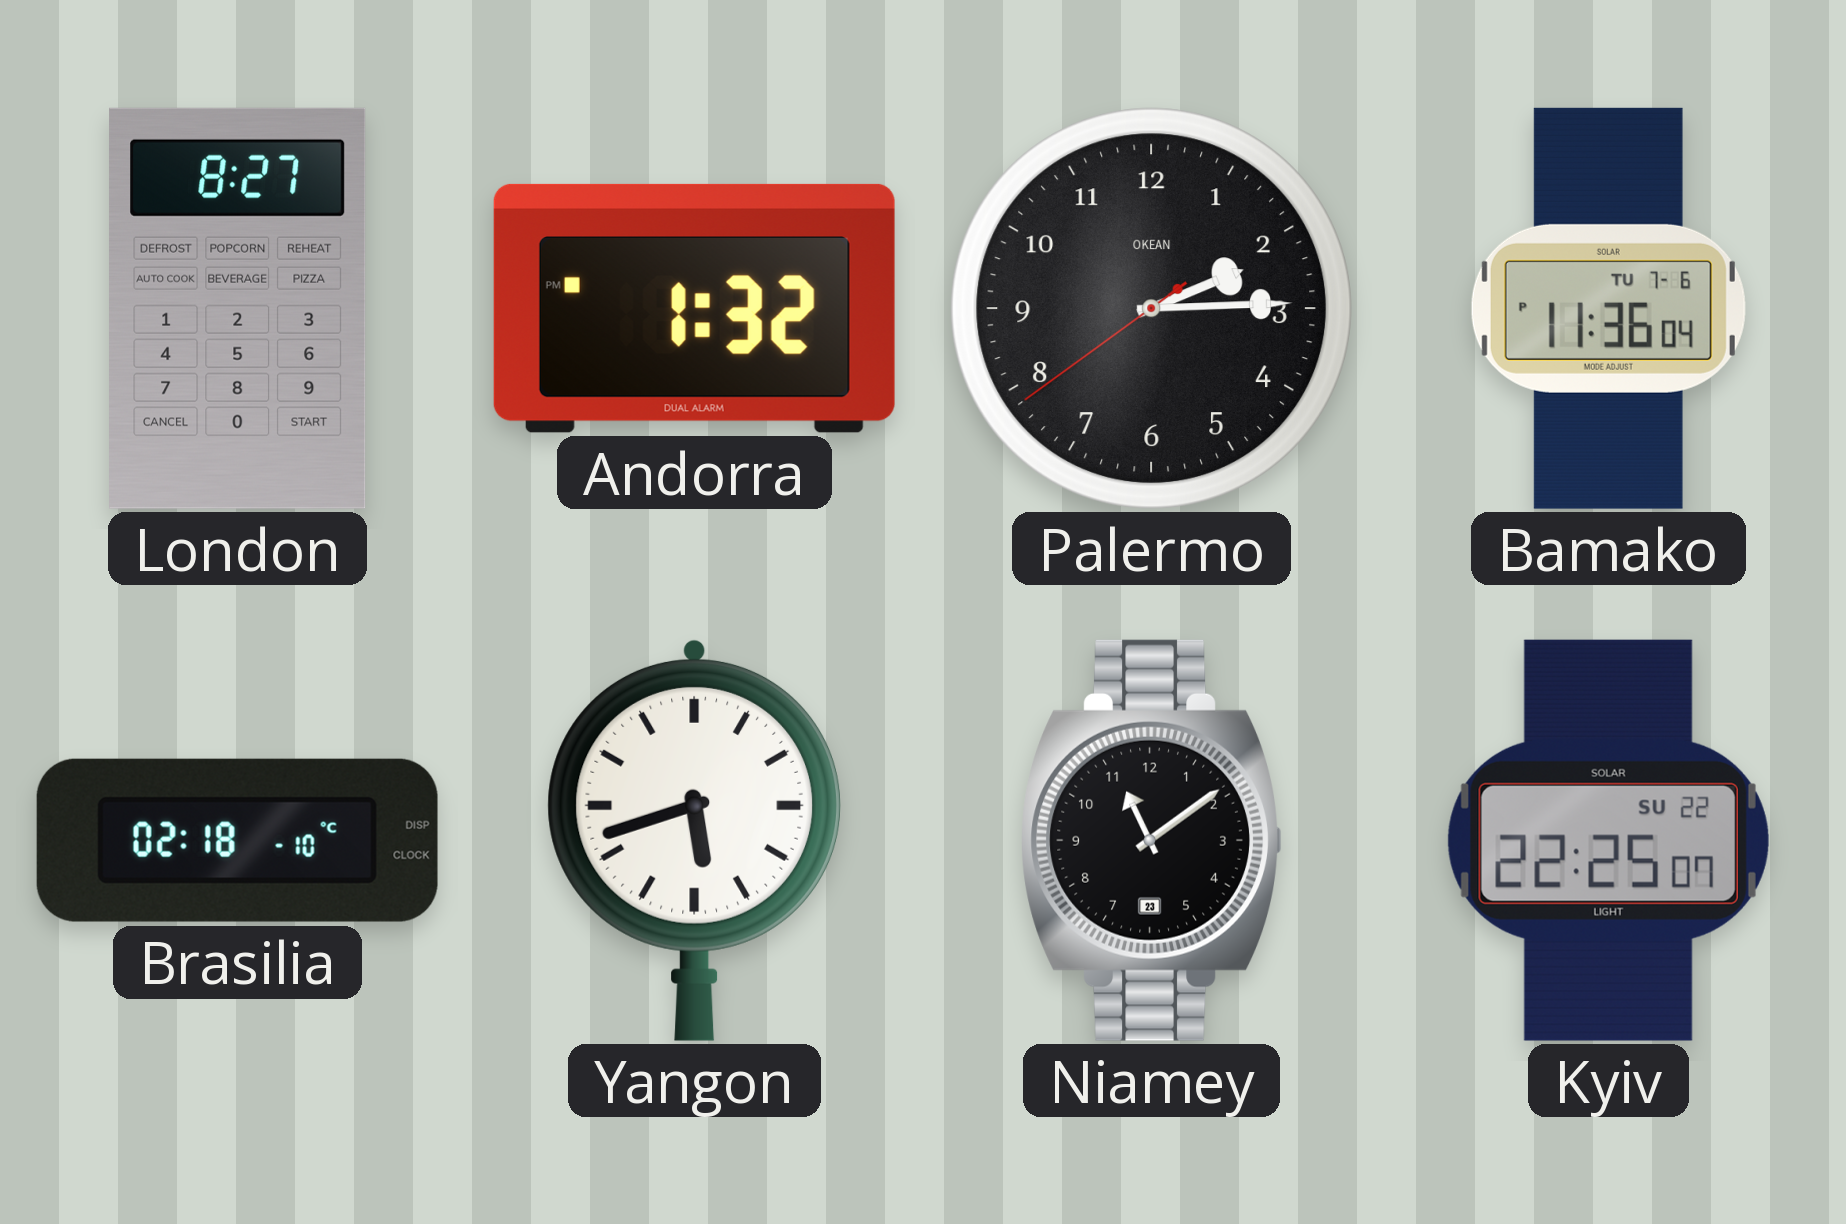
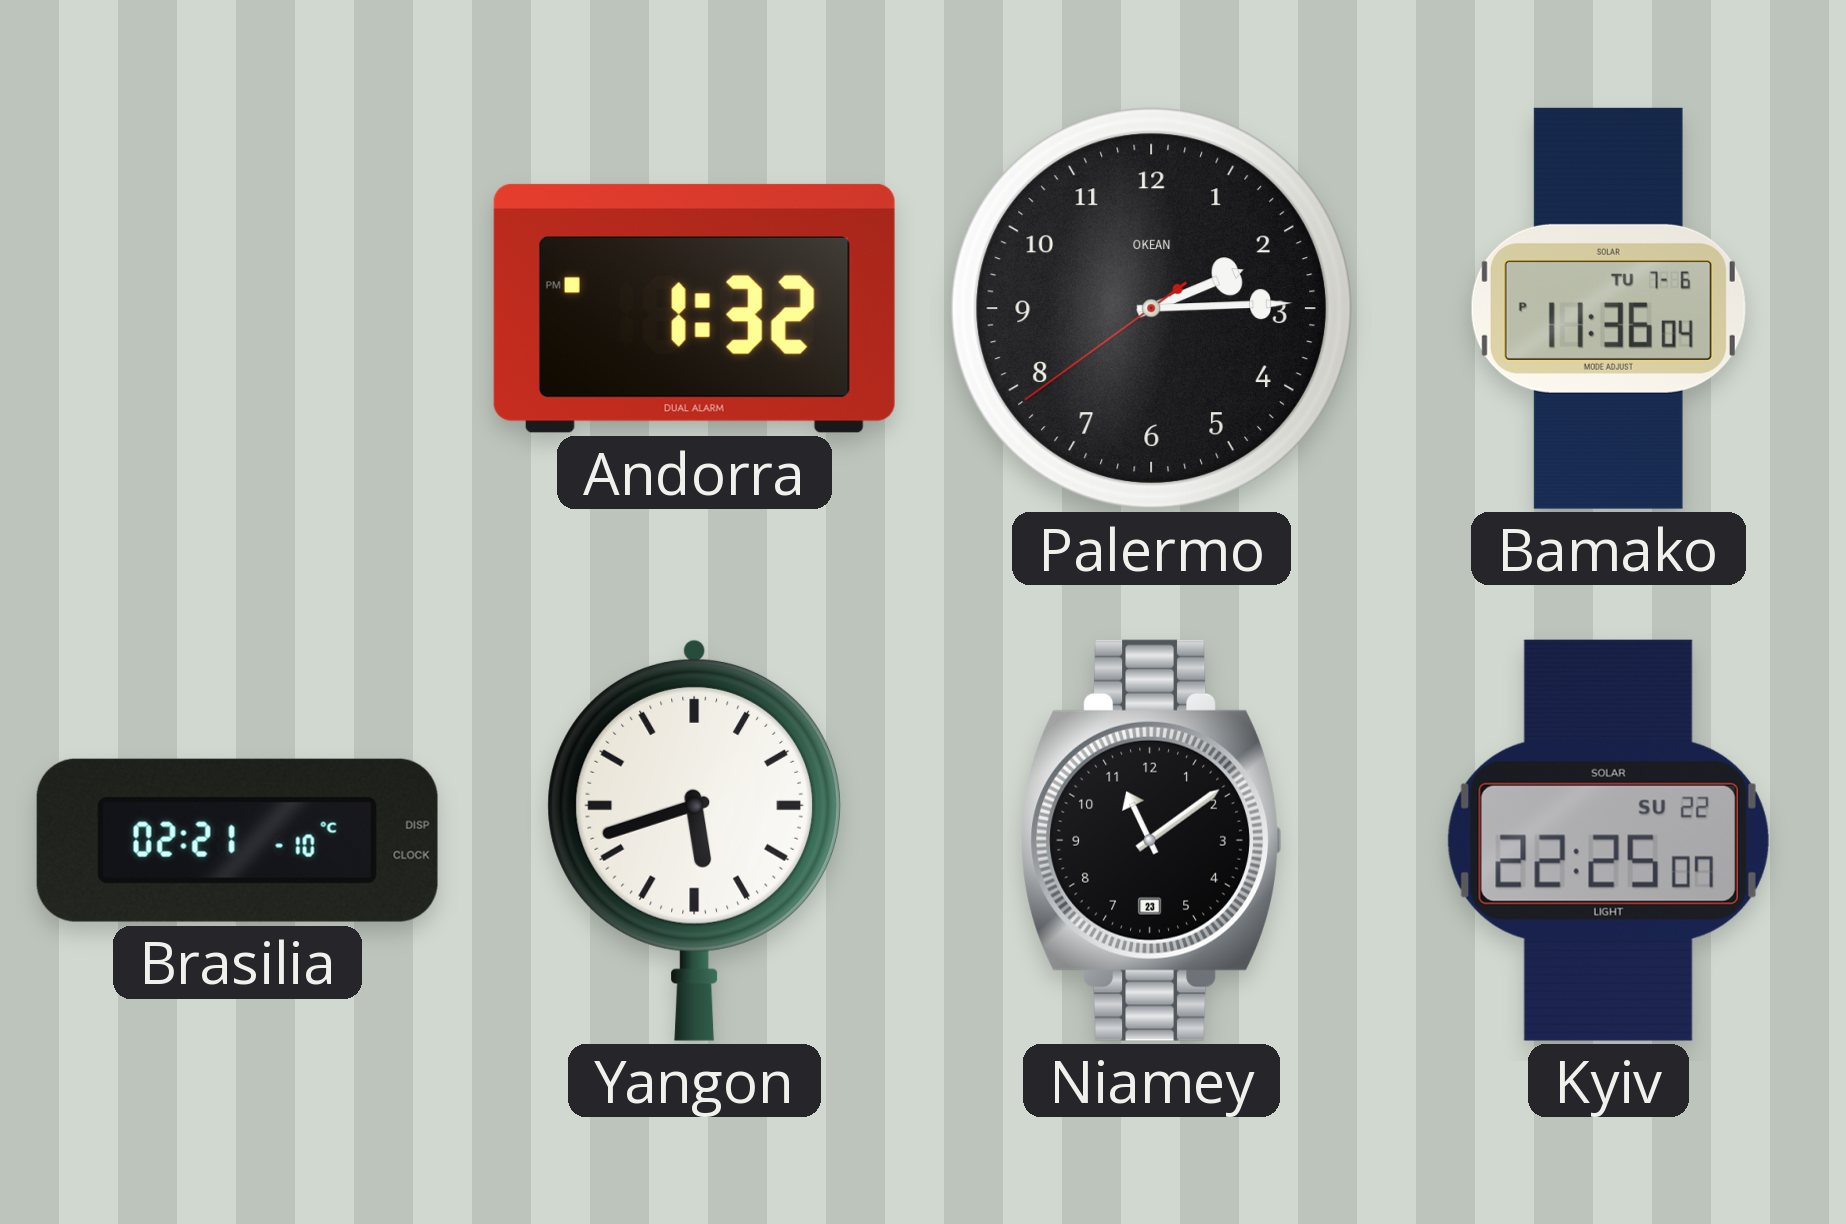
London: 8:27 -> none
Brasilia: 02:18 -> 02:21
